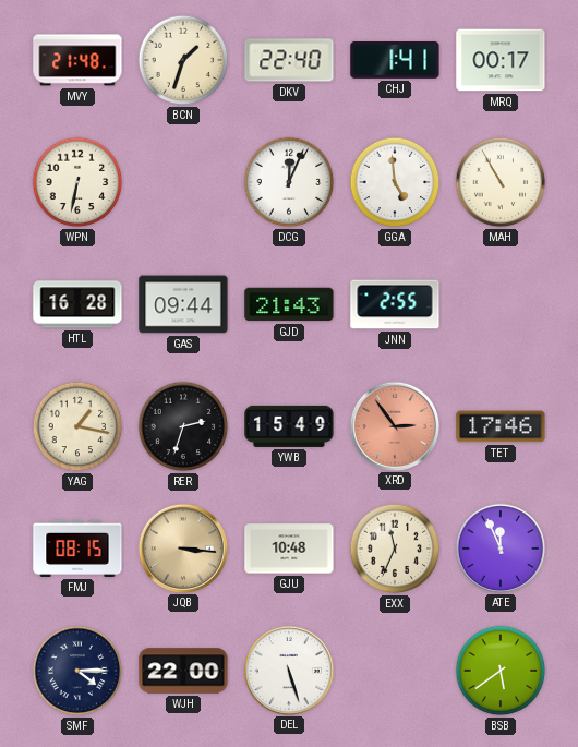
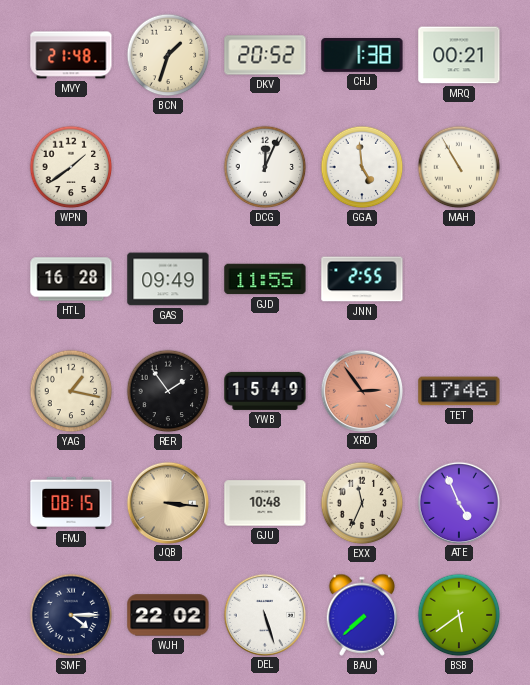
DKV: 22:40 -> 20:52
CHJ: 1:41 -> 1:38
MRQ: 00:17 -> 00:21
WPN: 6:32 -> 1:39
GAS: 09:44 -> 09:49
GJD: 21:43 -> 11:55
RER: 2:33 -> 1:54
ATE: 11:56 -> 4:56
WJH: 22:00 -> 22:02
BAU: none -> 7:38
